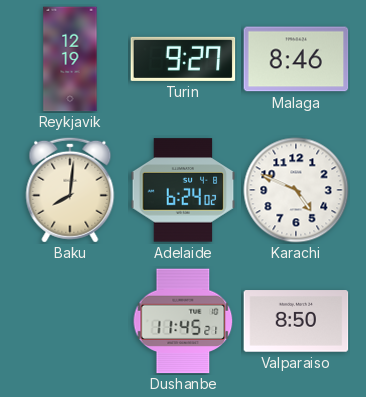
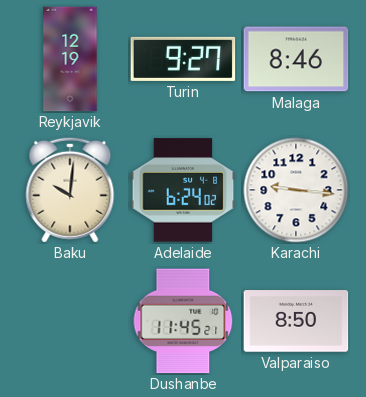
Baku: 8:01 -> 10:01
Karachi: 4:49 -> 9:16
